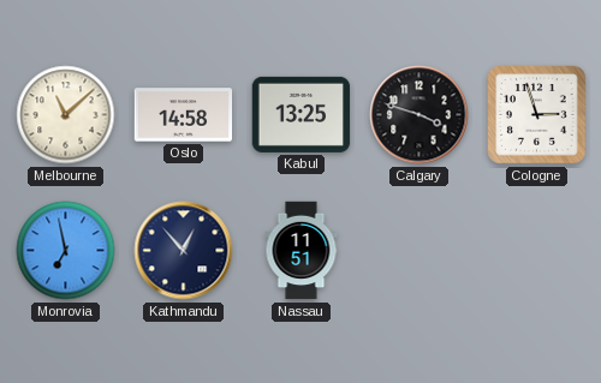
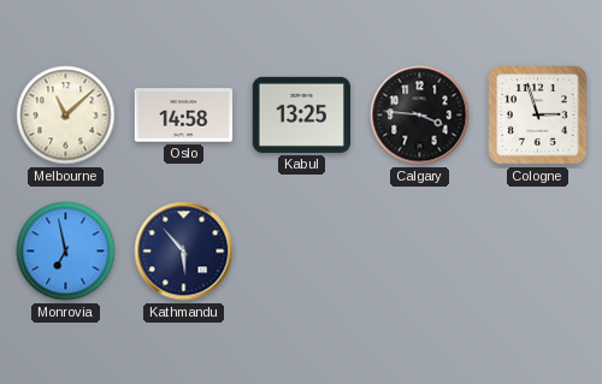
Calgary: 3:48 -> 3:46
Kathmandu: 12:53 -> 5:53
Nassau: 11:51 -> none
